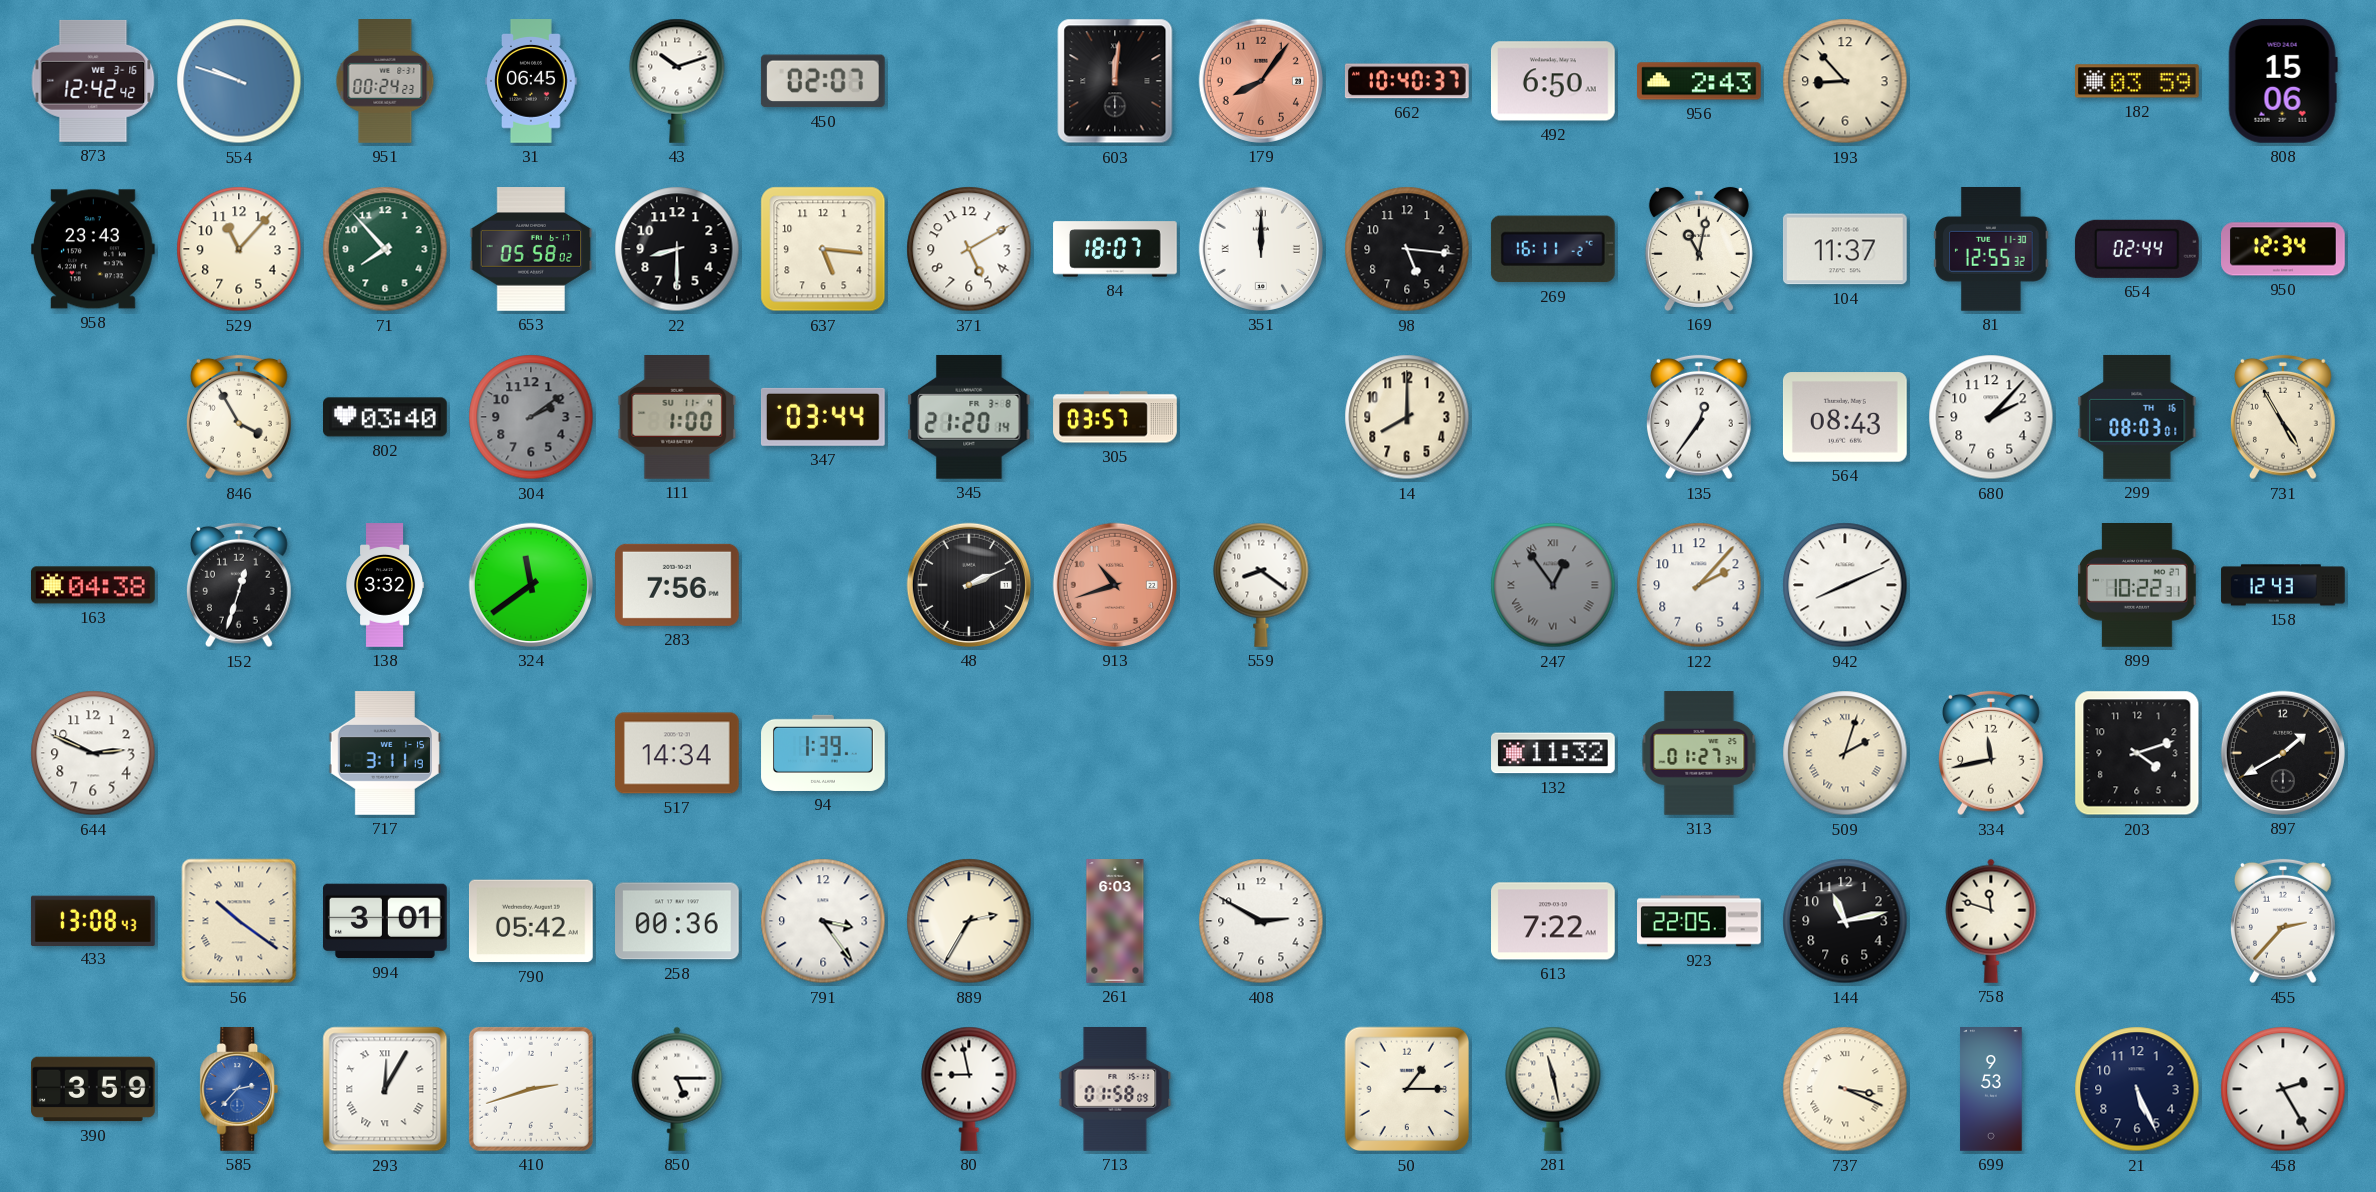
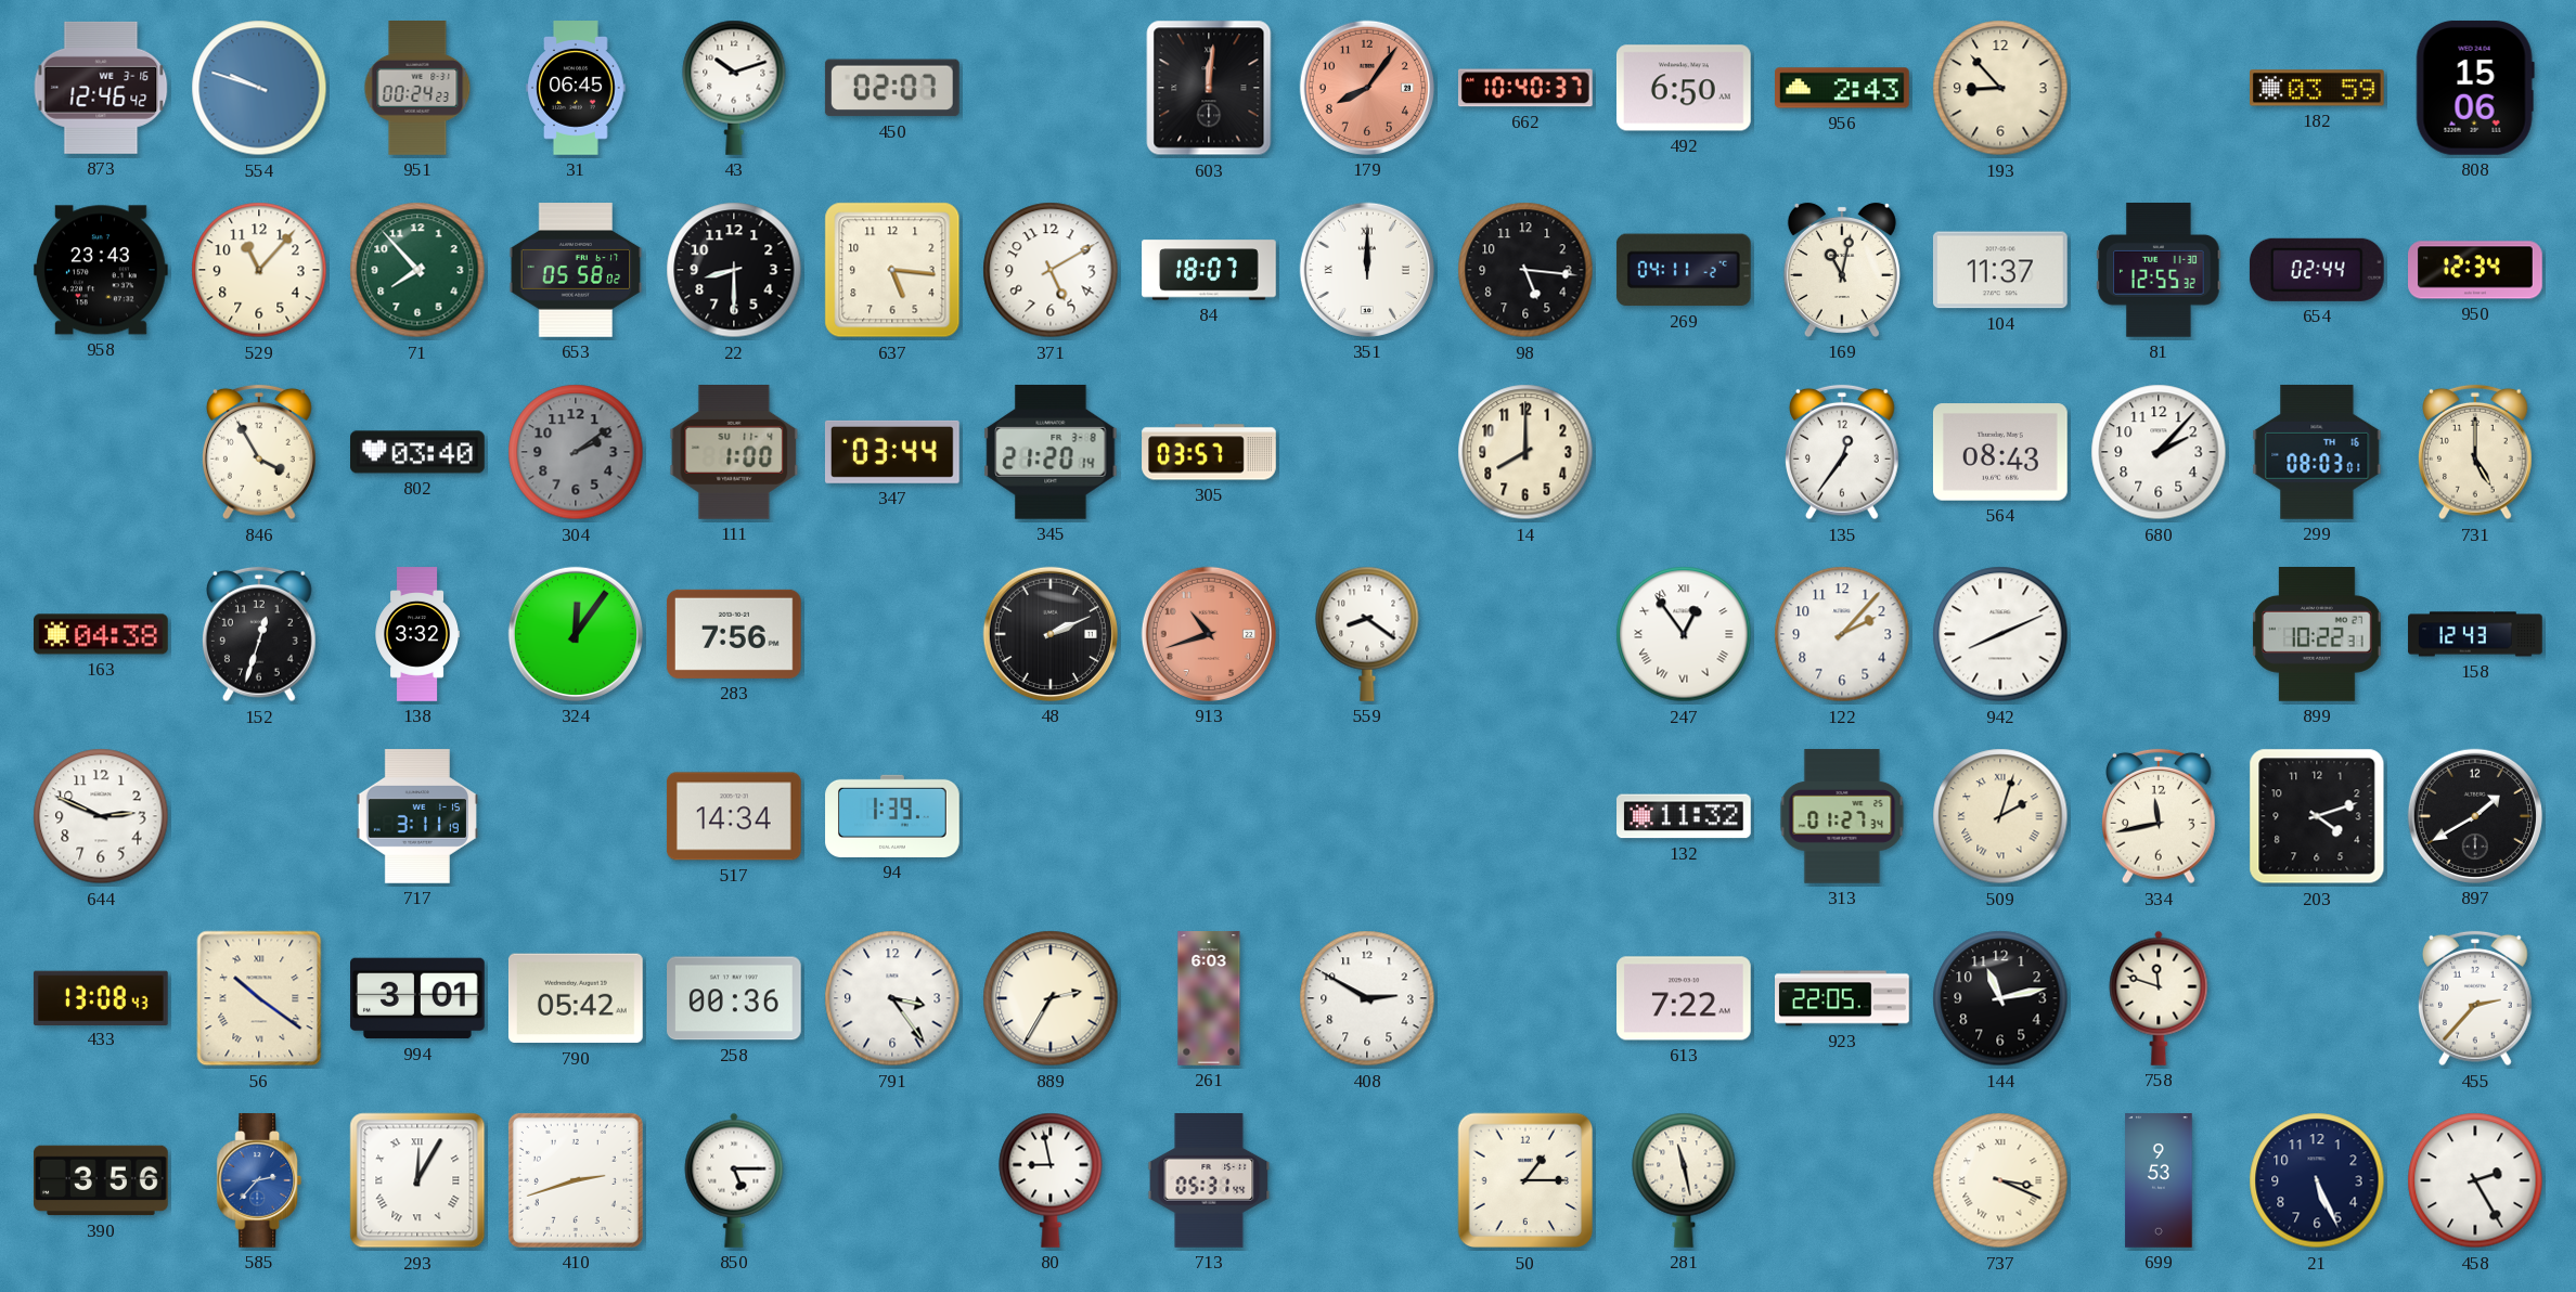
873: 12:42 -> 12:46
269: 16:11 -> 04:11
731: 4:55 -> 5:00
324: 11:39 -> 12:06
247 dial: grey -> white
390: 3:59 -> 3:56
713: 01:58 -> 05:31
